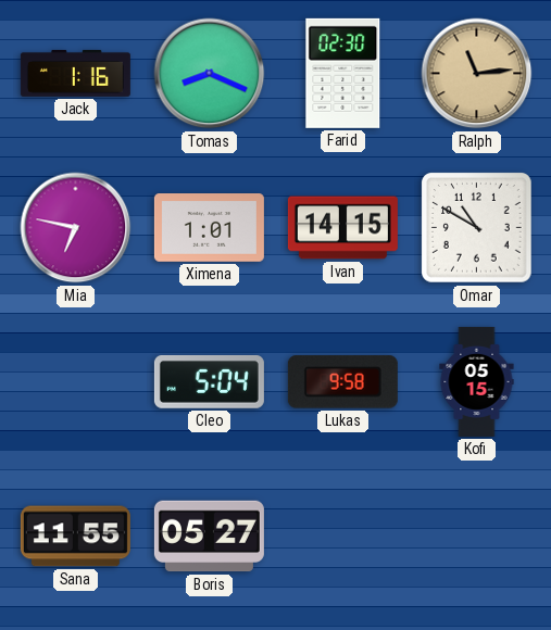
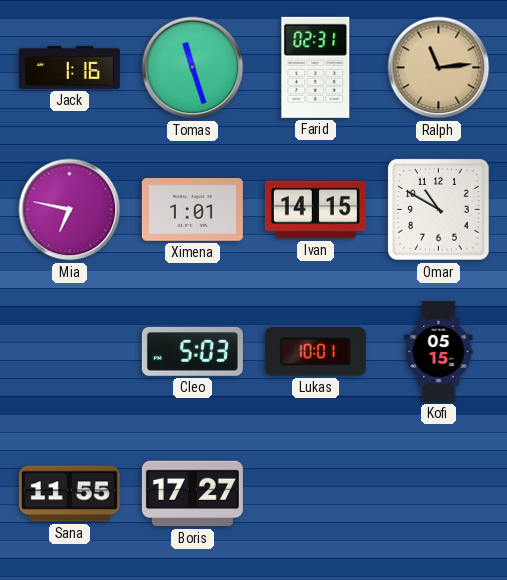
Tomas: 8:19 -> 11:27
Farid: 02:30 -> 02:31
Cleo: 5:04 -> 5:03
Lukas: 9:58 -> 10:01
Boris: 05:27 -> 17:27
